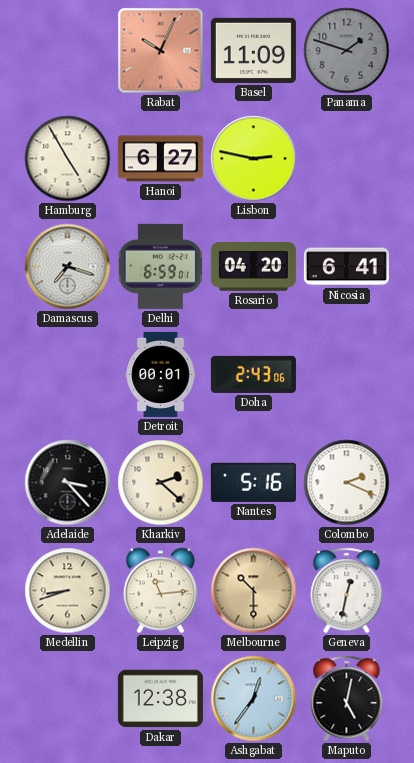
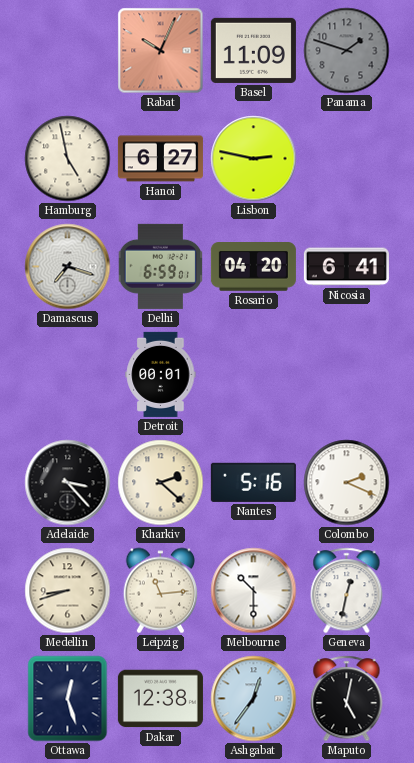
Hamburg: 4:55 -> 4:58
Doha: 2:43 -> none
Melbourne dial: champagne -> white
Ottawa: none -> 12:27
